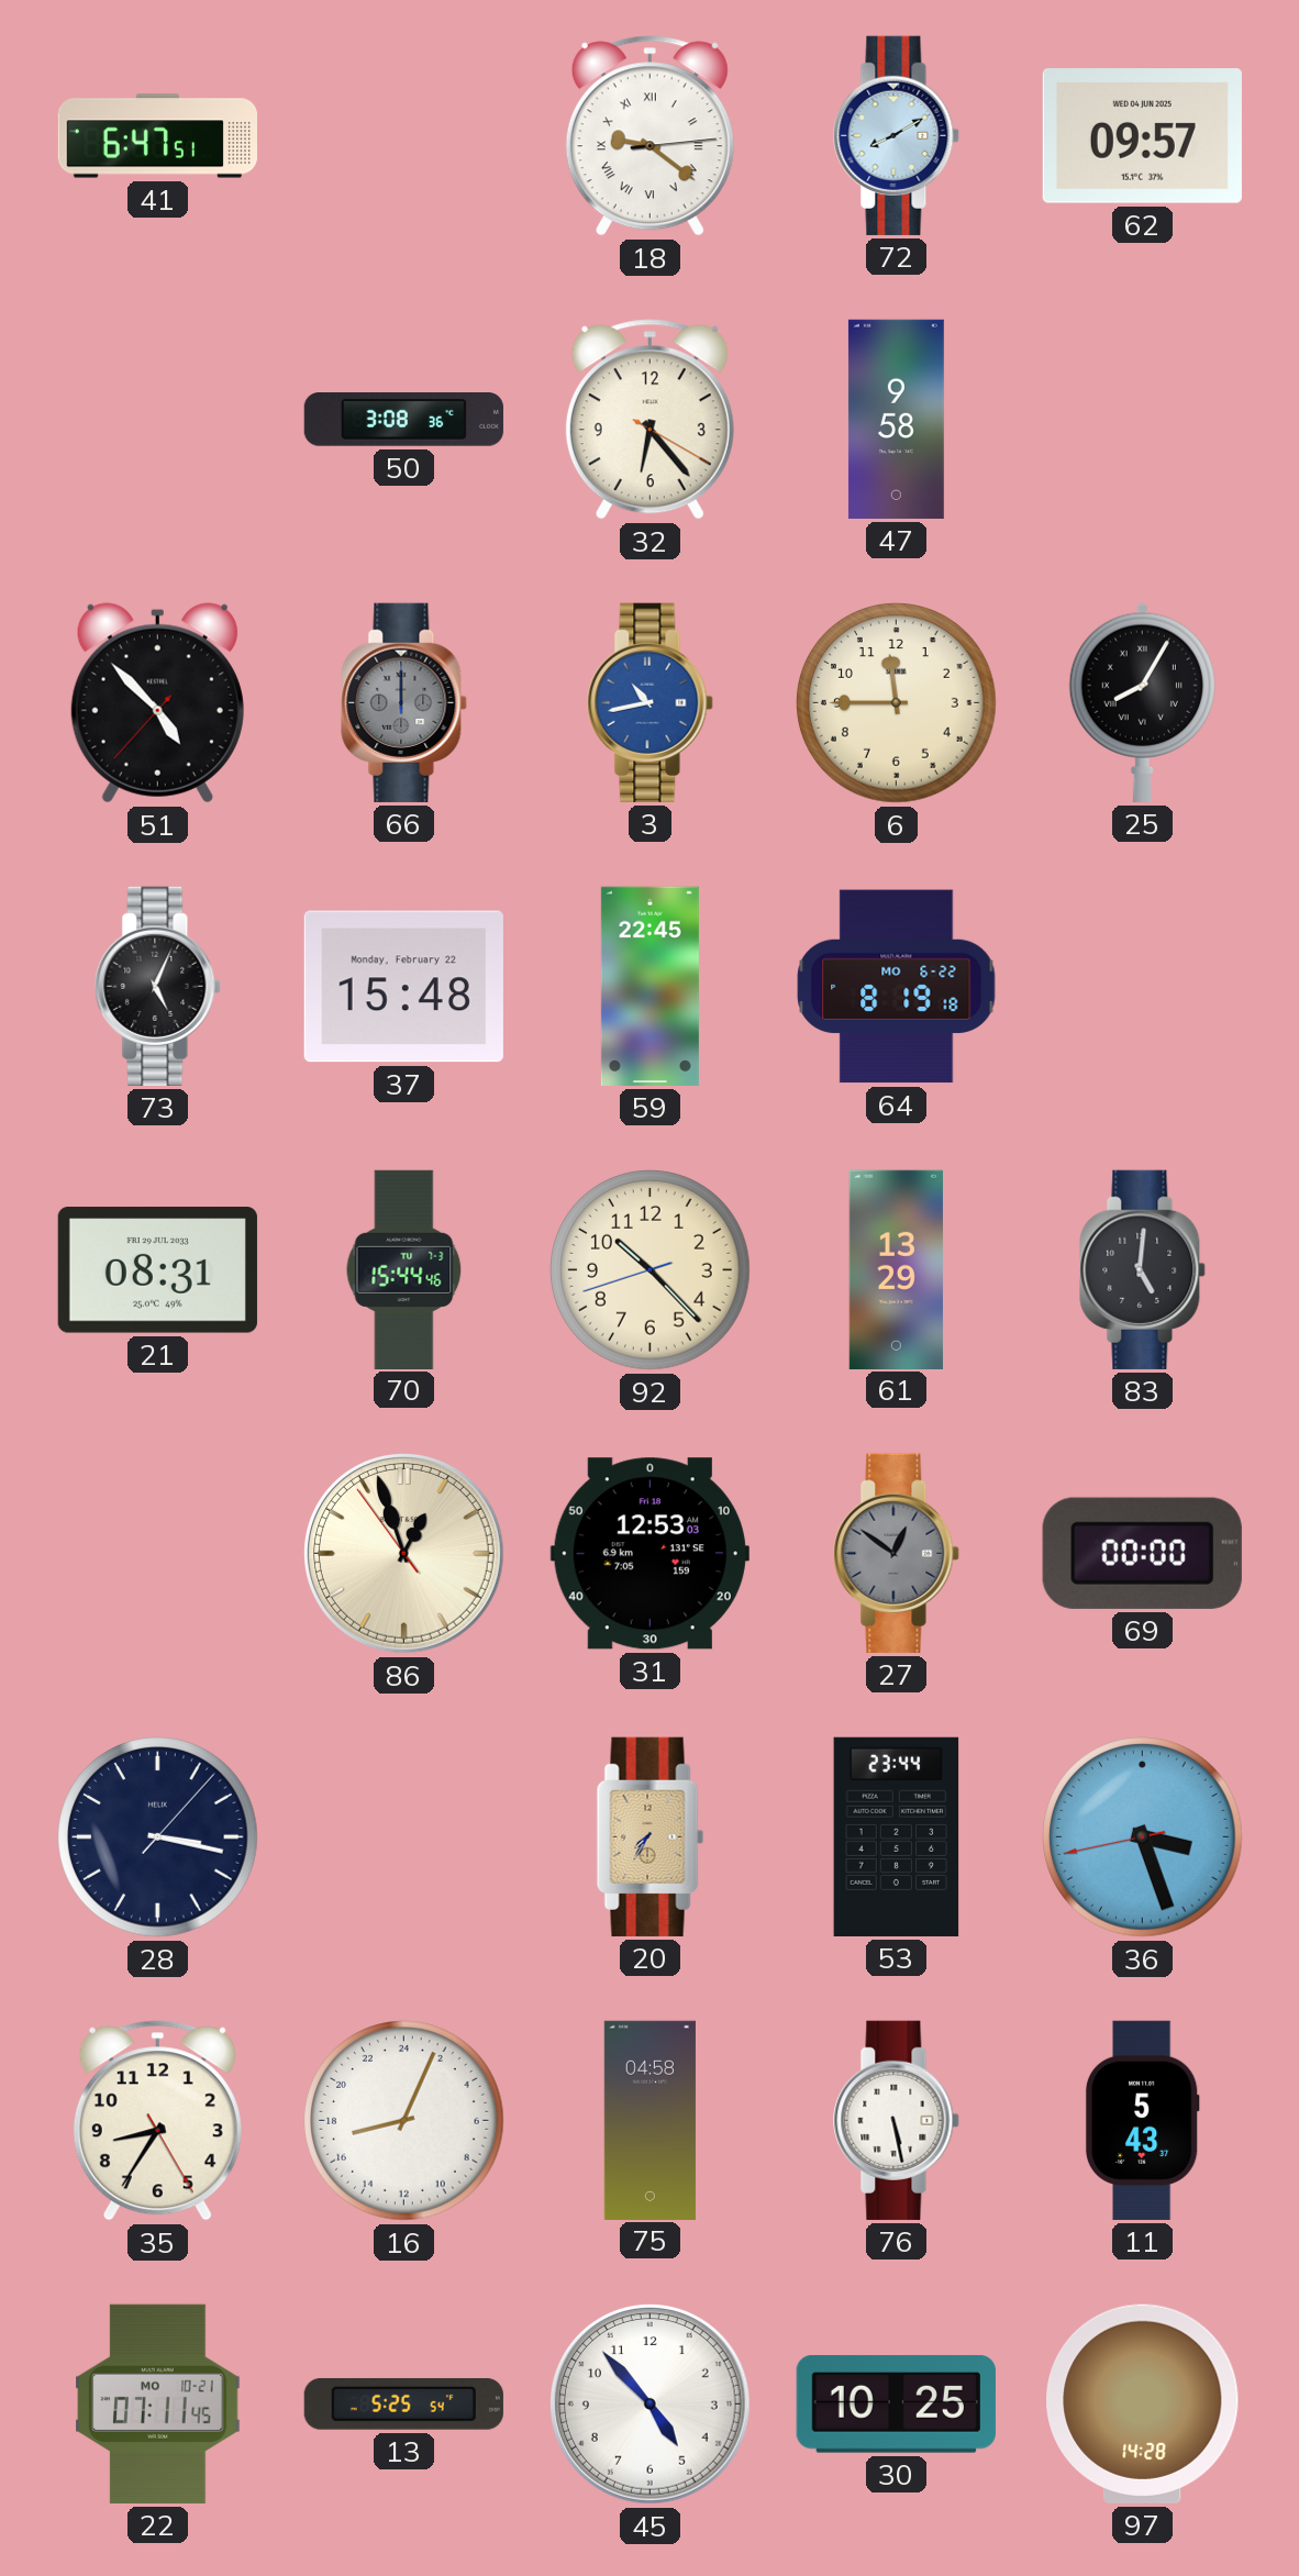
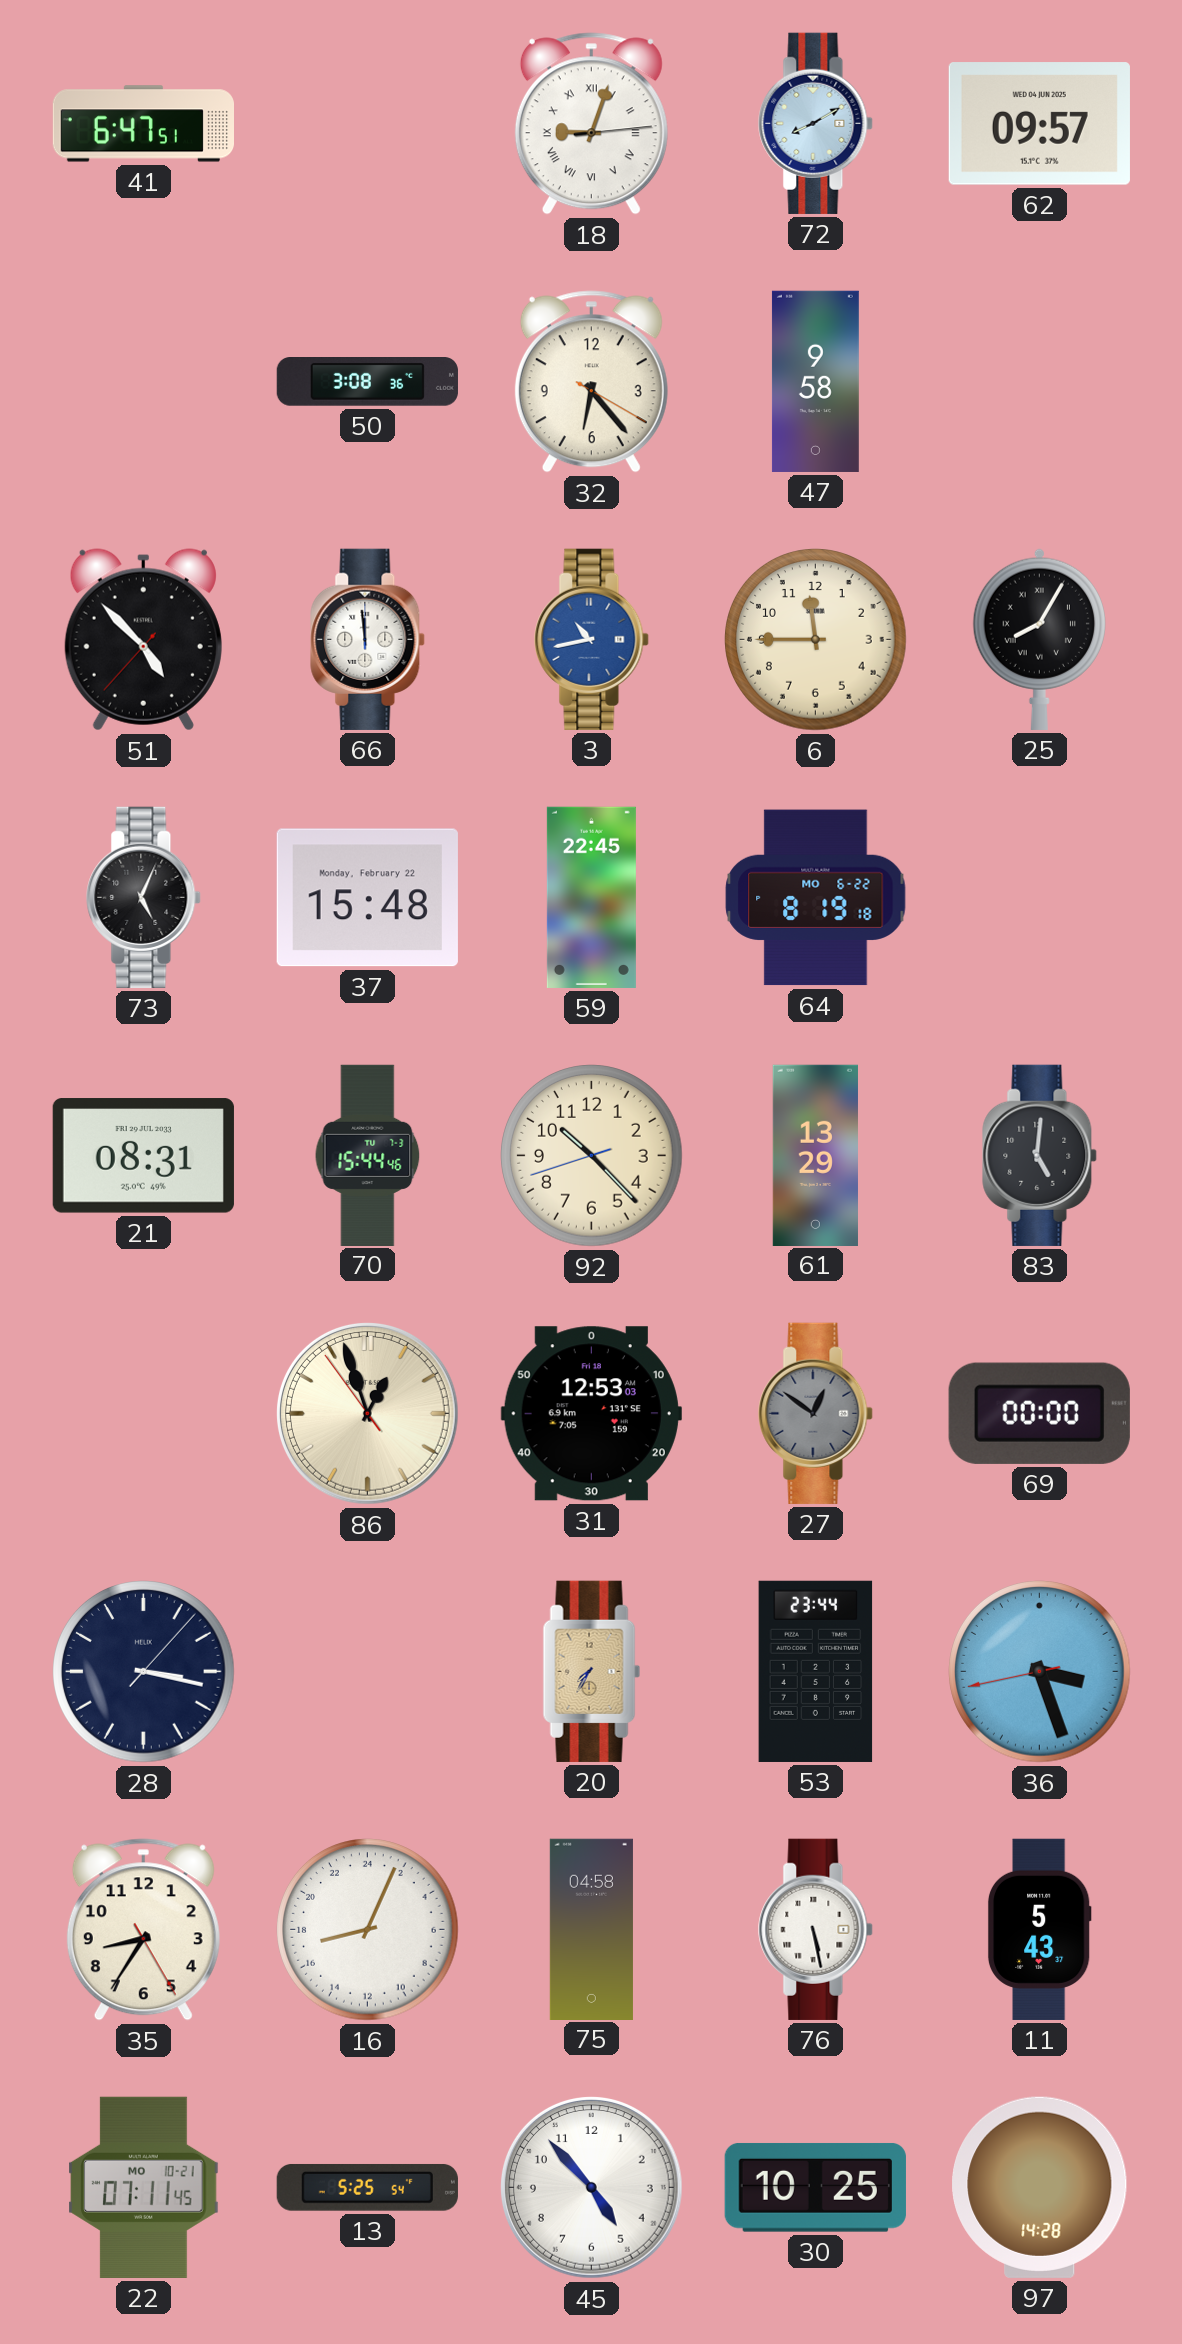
18: 9:21 -> 9:03
66: 12:00 -> 11:59
66 dial: grey -> white
